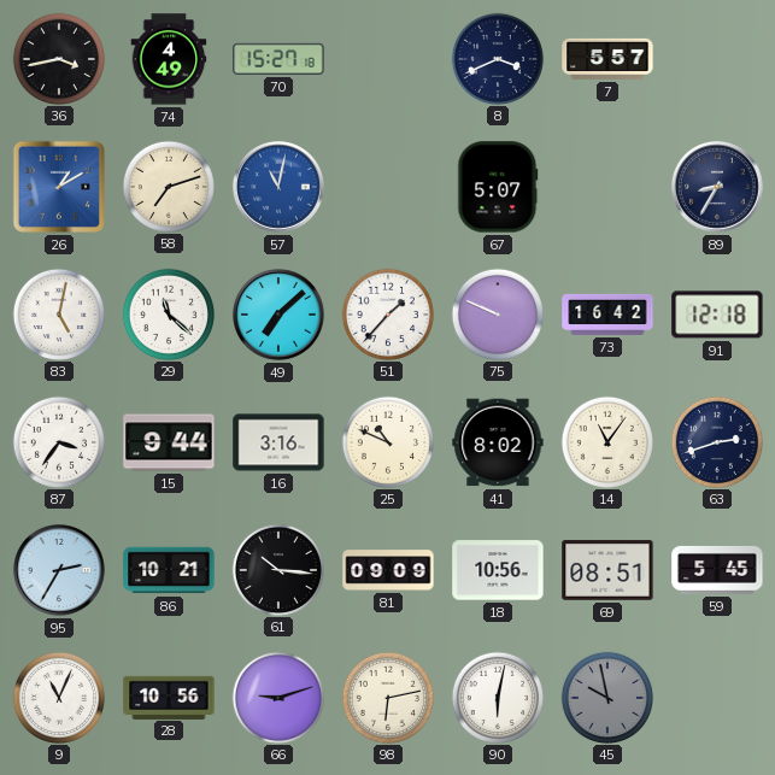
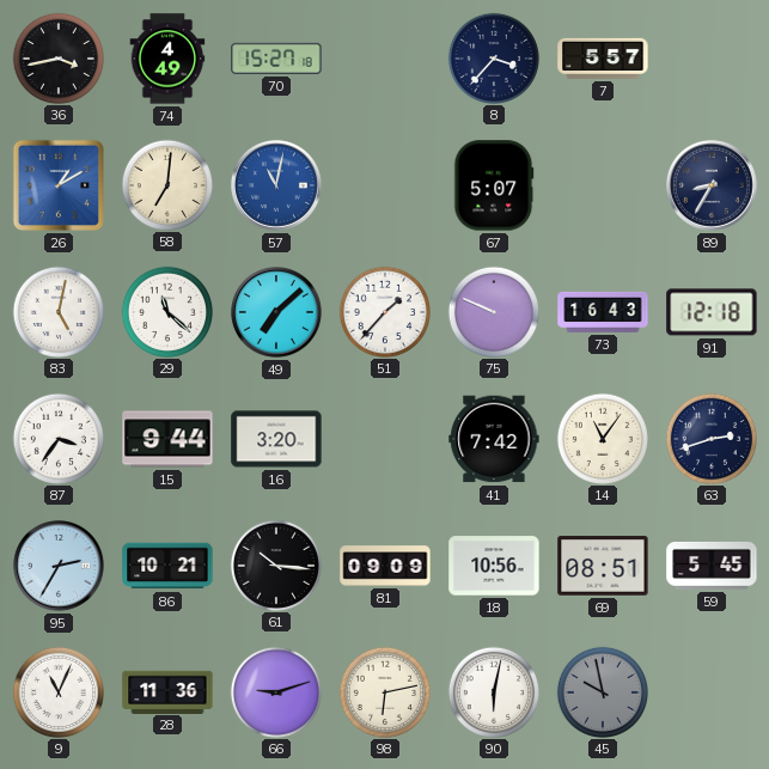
8: 3:41 -> 3:37
58: 7:12 -> 7:01
73: 16:42 -> 16:43
16: 3:16 -> 3:20
25: 10:49 -> none
41: 8:02 -> 7:42
28: 10:56 -> 11:36
